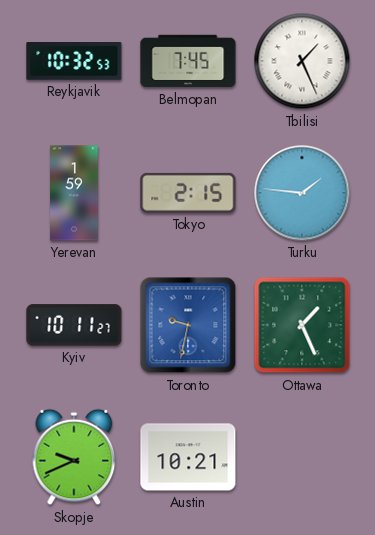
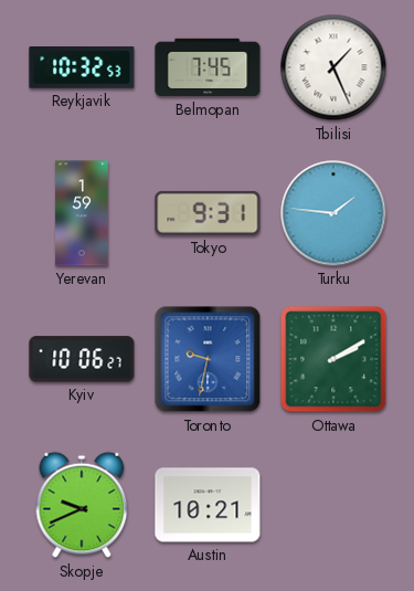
Tokyo: 2:15 -> 9:31
Kyiv: 10:11 -> 10:06
Ottawa: 1:26 -> 2:10
